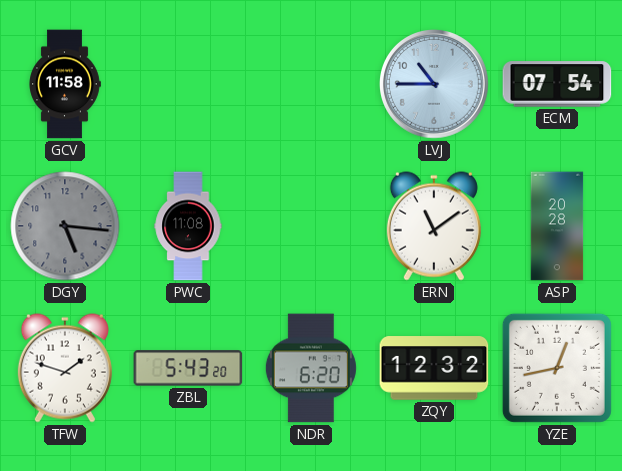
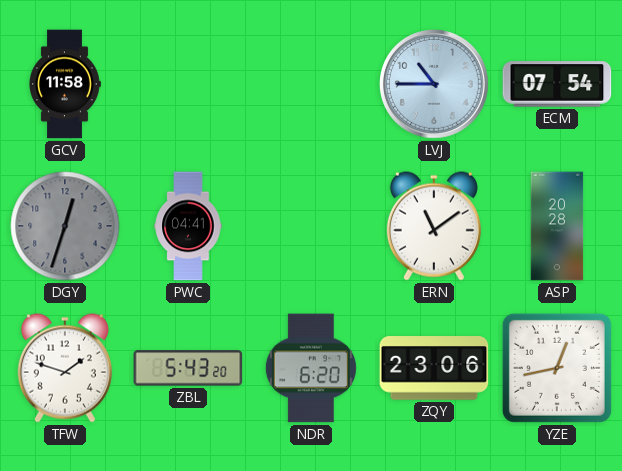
DGY: 5:16 -> 12:33
PWC: 11:08 -> 04:41
ZQY: 12:32 -> 23:06
